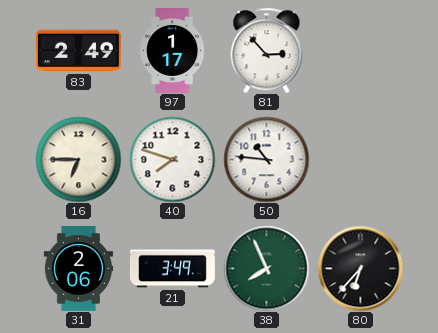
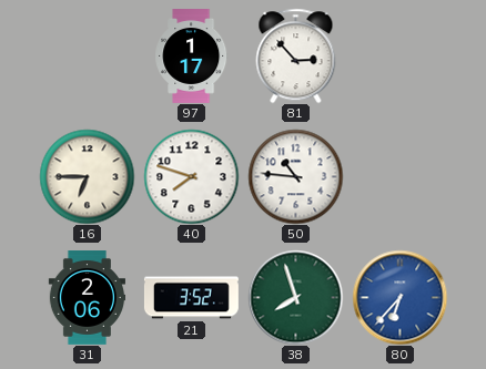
83: 2:49 -> none
21: 3:49 -> 3:52
38: 7:56 -> 7:57
80 dial: black -> blue
